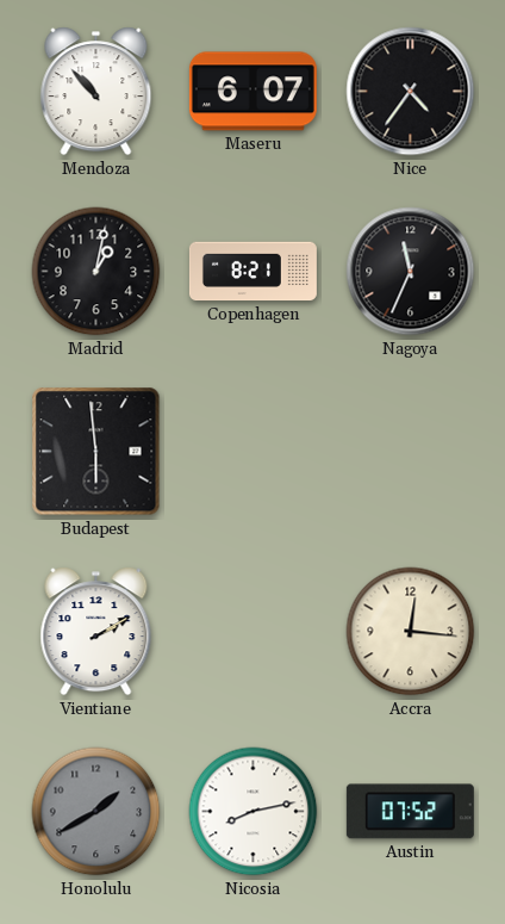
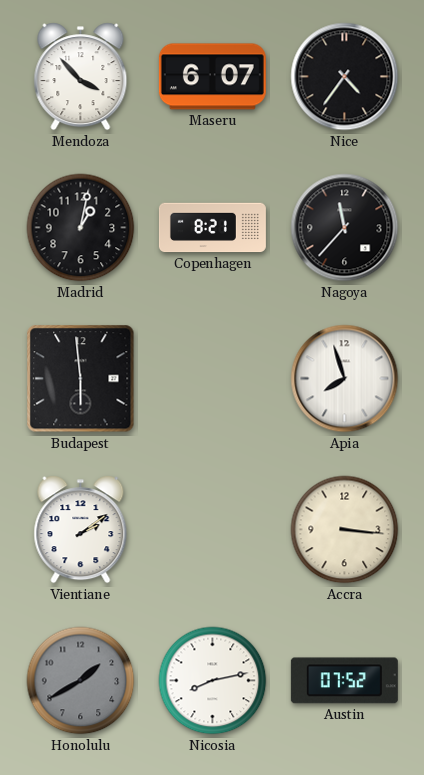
Mendoza: 10:53 -> 3:53
Nagoya: 11:34 -> 11:37
Apia: none -> 7:57
Vientiane: 2:10 -> 2:09
Accra: 12:16 -> 3:16
